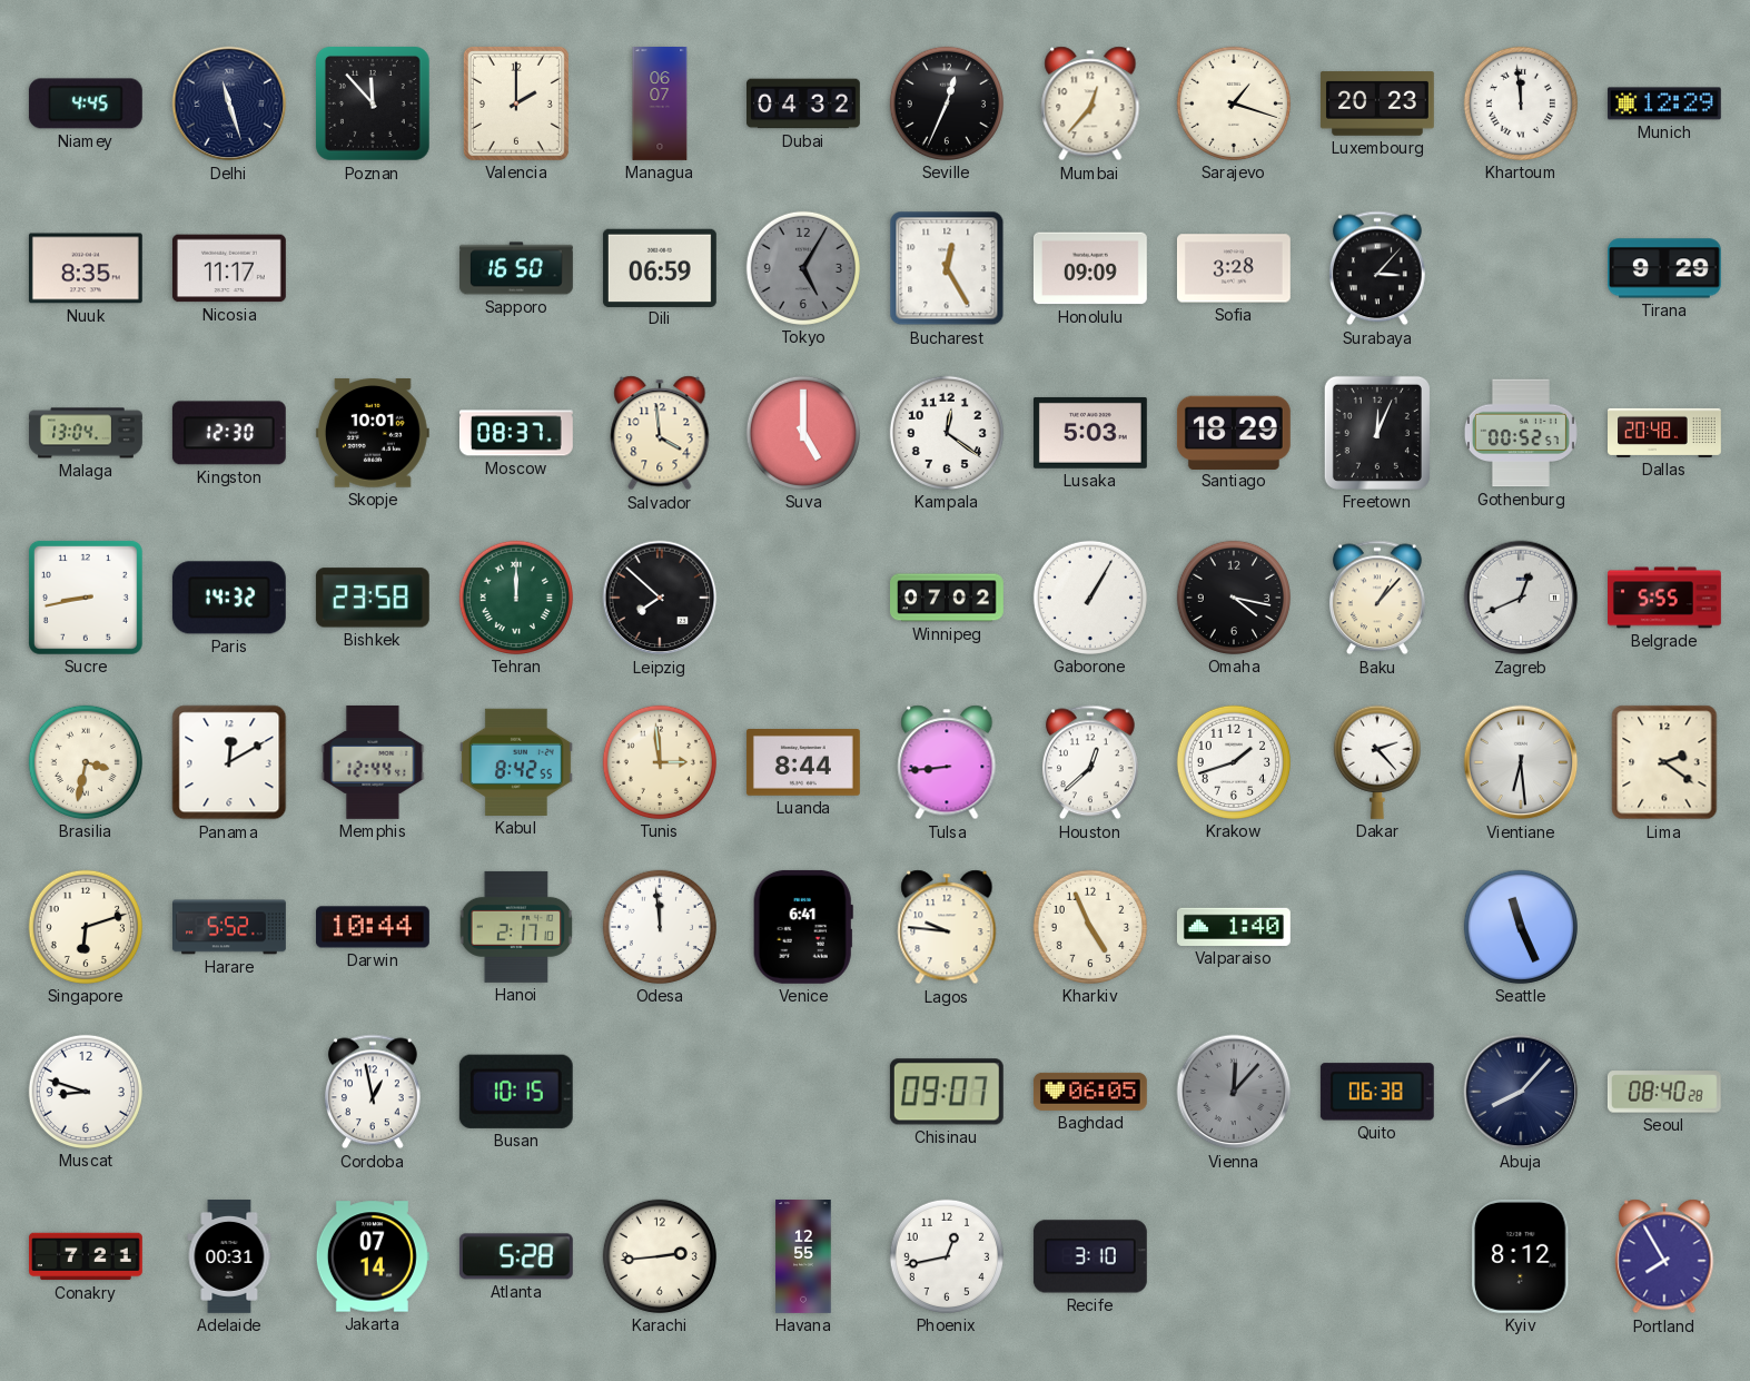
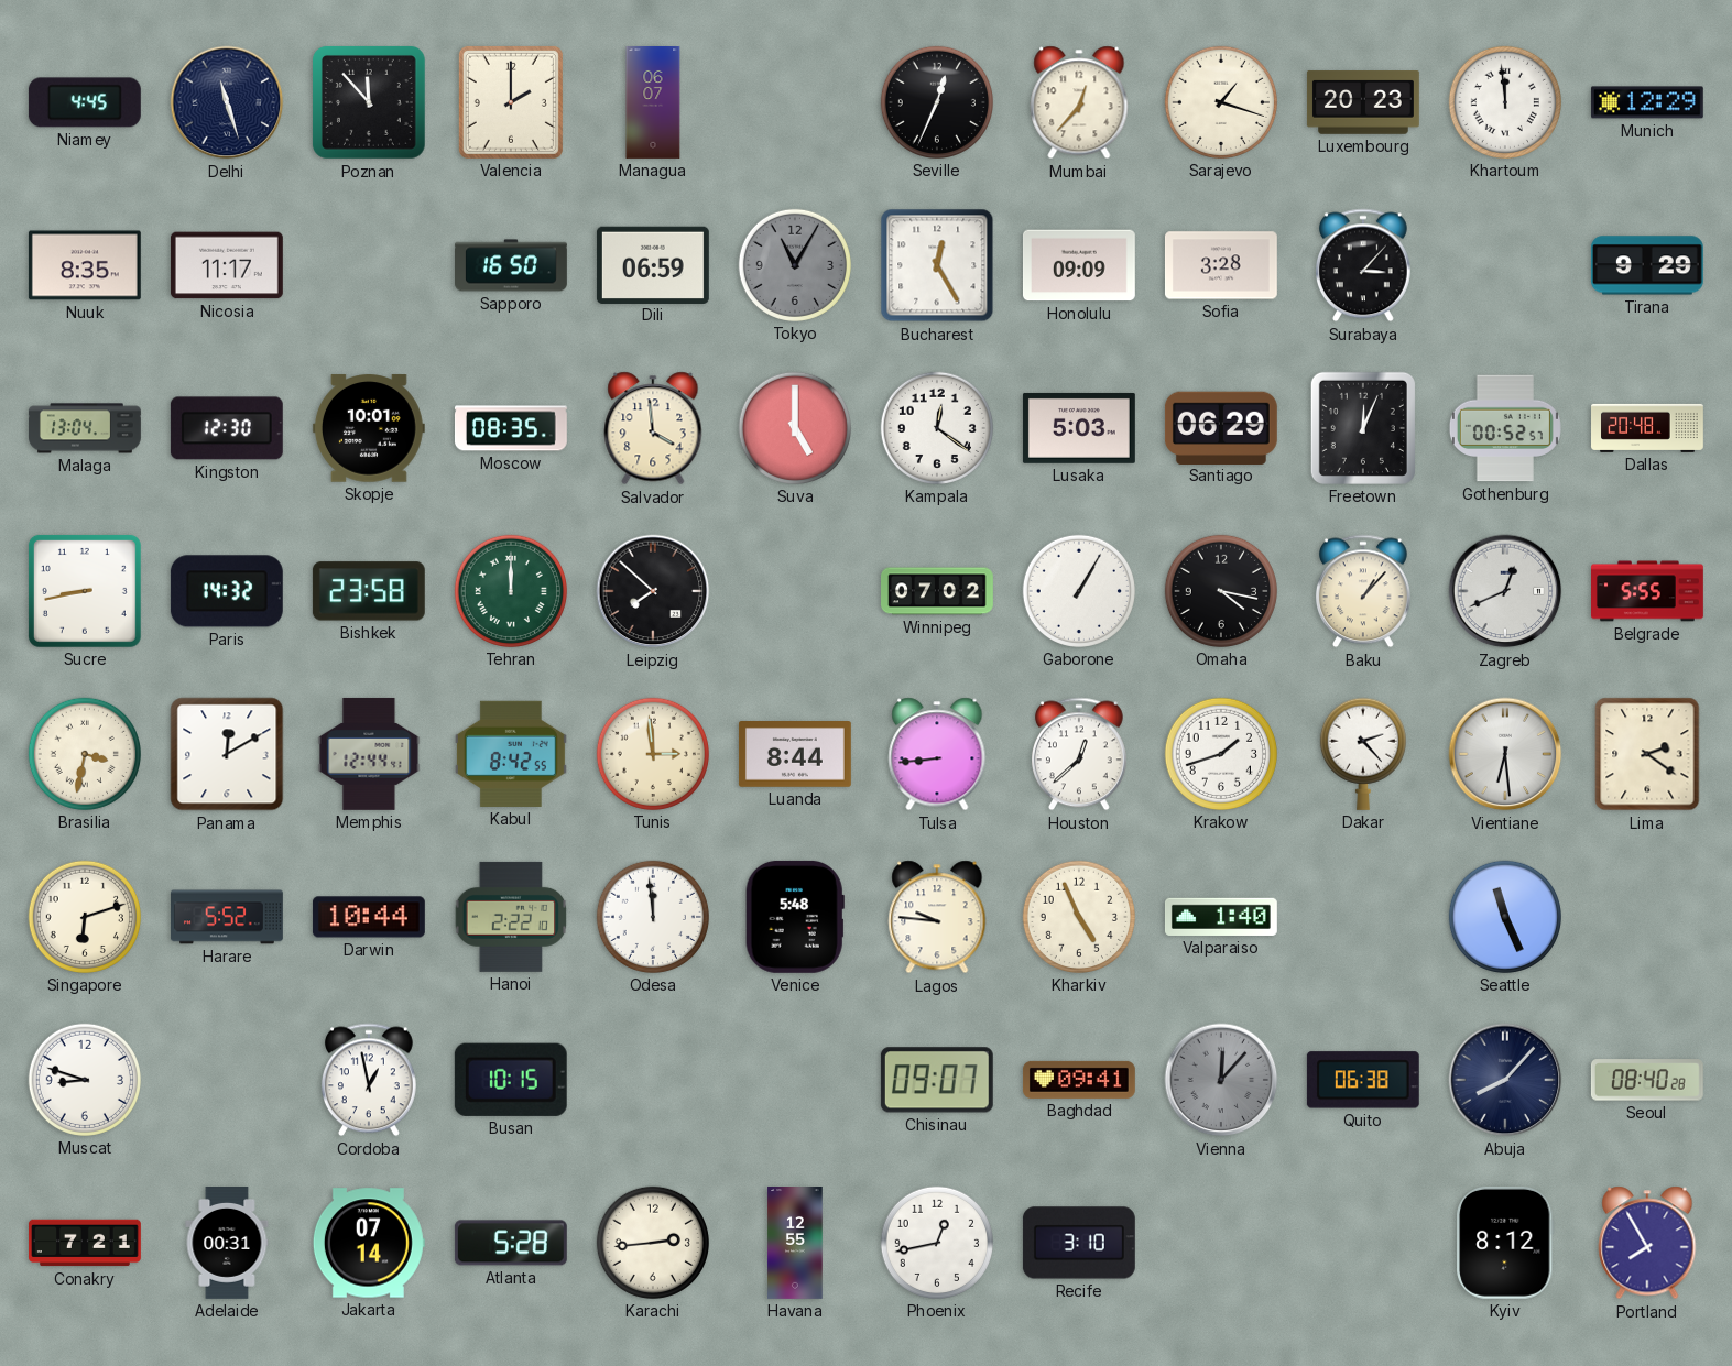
Dubai: 04:32 -> none
Tokyo: 5:05 -> 11:05
Moscow: 08:37 -> 08:35
Santiago: 18:29 -> 06:29
Hanoi: 2:17 -> 2:22
Venice: 6:41 -> 5:48
Baghdad: 06:05 -> 09:41
